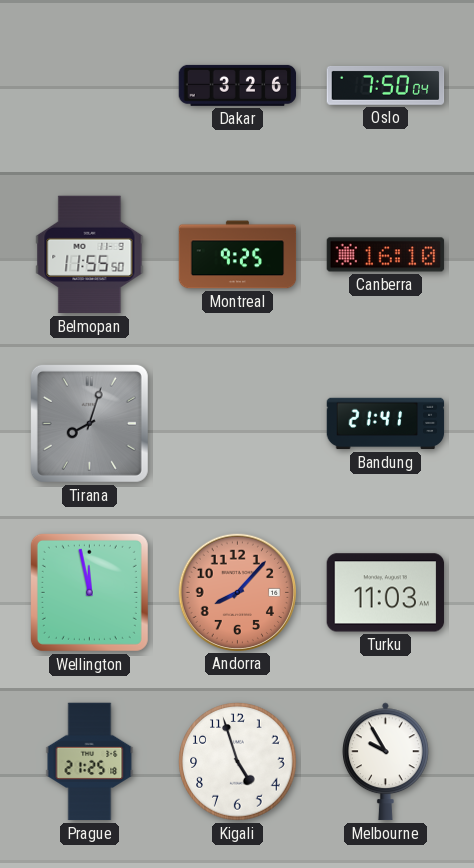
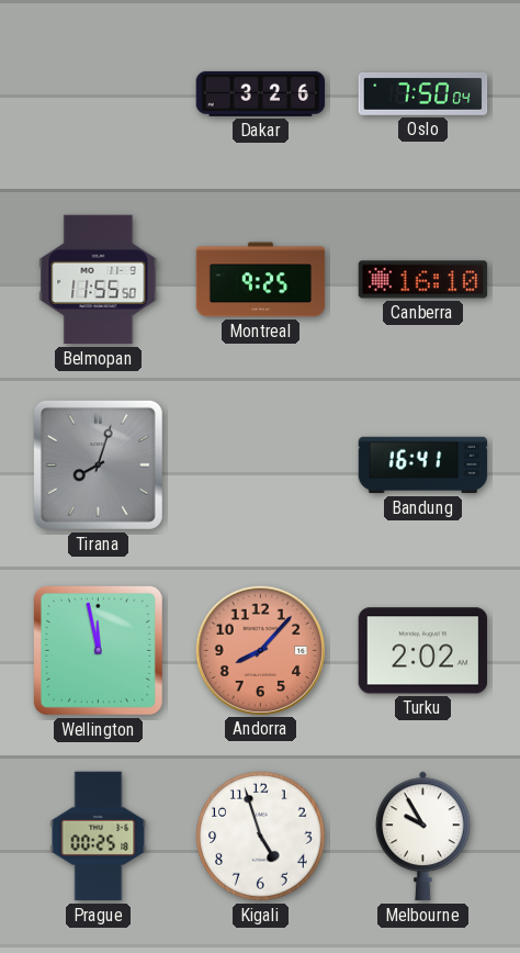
Bandung: 21:41 -> 16:41
Turku: 11:03 -> 2:02
Prague: 21:25 -> 00:25
